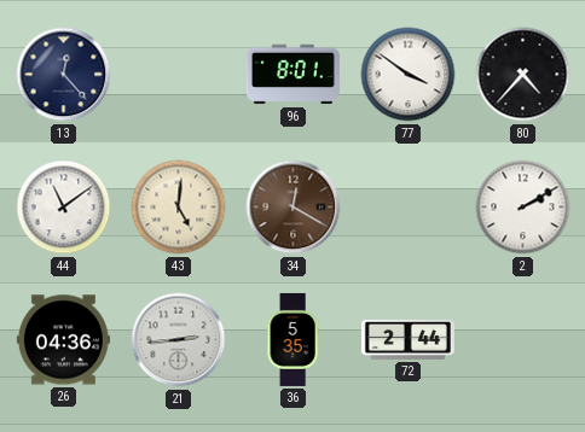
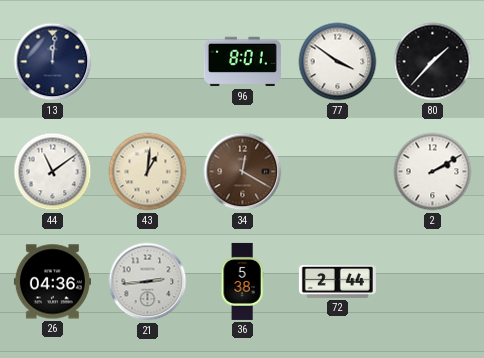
13: 12:23 -> 12:01
80: 4:37 -> 1:37
43: 5:01 -> 1:01
36: 5:35 -> 5:38
